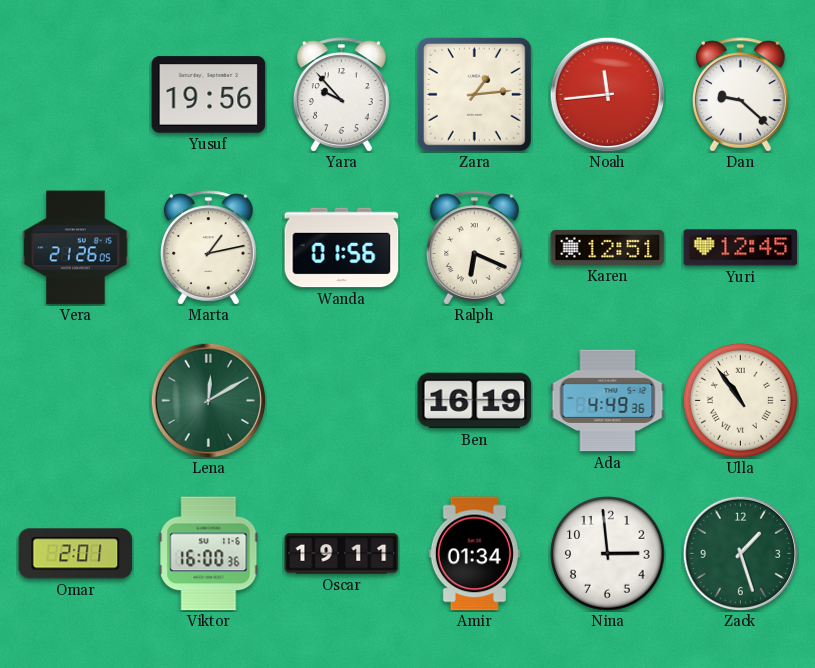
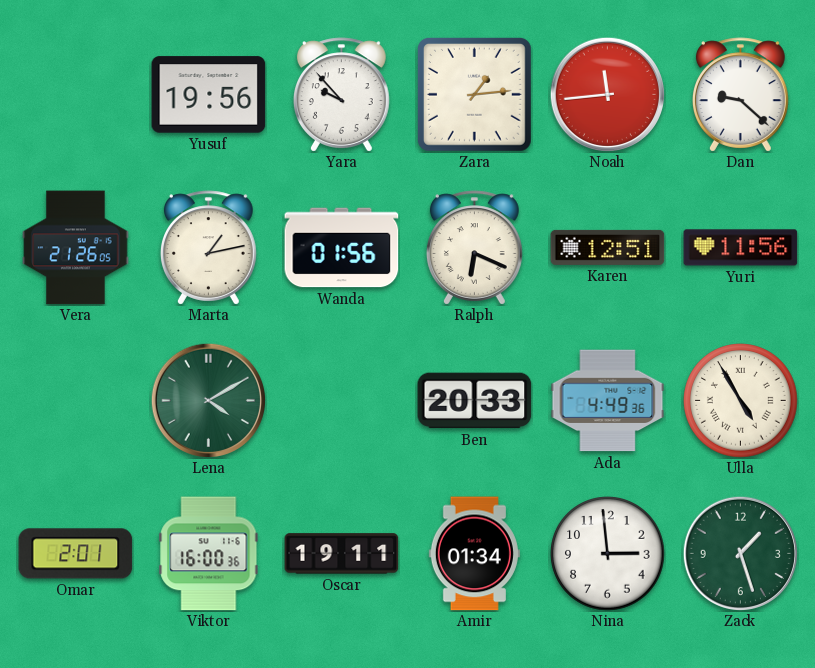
Yuri: 12:45 -> 11:56
Lena: 12:10 -> 4:10
Ben: 16:19 -> 20:33
Ulla: 10:54 -> 4:55
